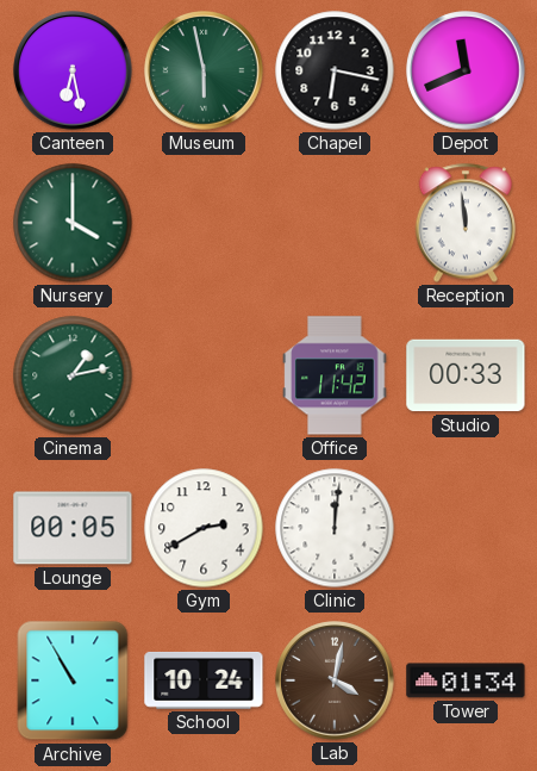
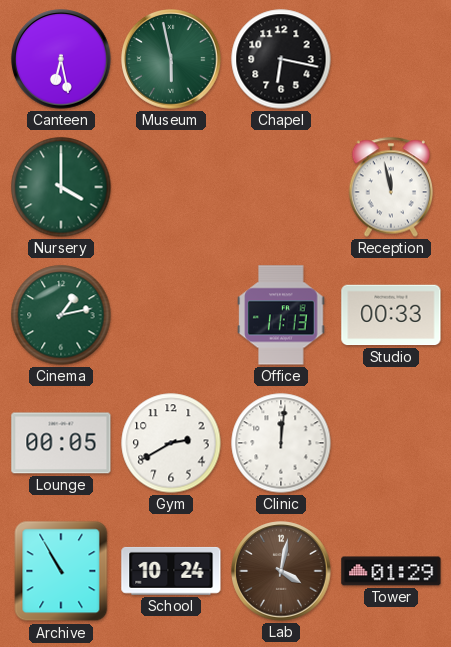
Depot: 11:41 -> none
Reception: 11:59 -> 11:58
Office: 11:42 -> 11:13
Tower: 01:34 -> 01:29
